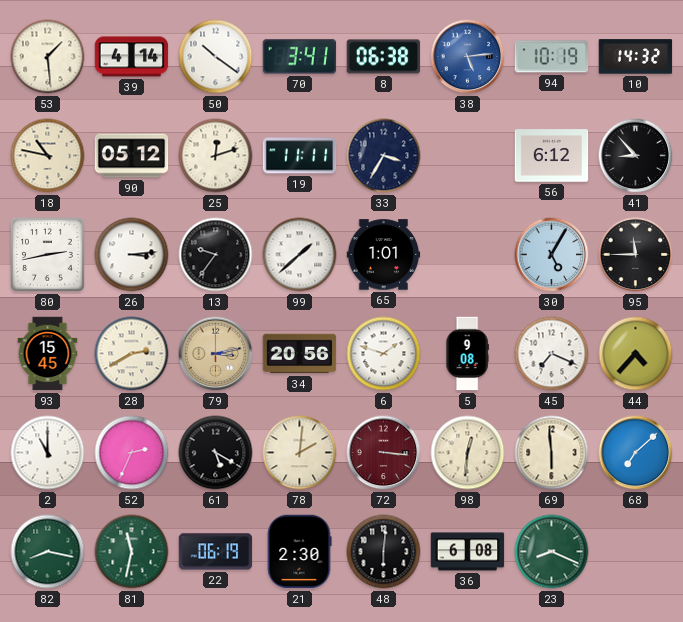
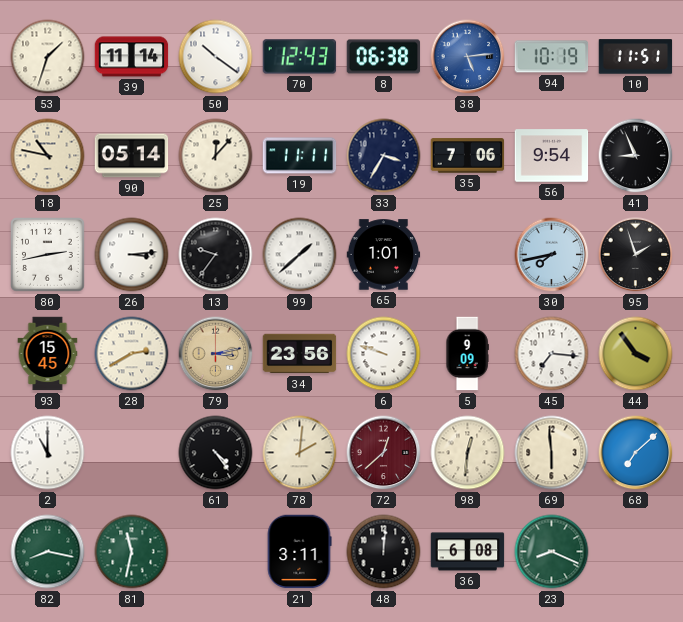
53: 1:29 -> 1:33
39: 4:14 -> 11:14
70: 3:41 -> 12:43
10: 14:32 -> 11:51
90: 05:12 -> 05:14
25: 12:12 -> 12:07
35: none -> 7:06
56: 6:12 -> 9:54
41: 8:53 -> 8:56
30: 5:05 -> 7:43
95: 11:45 -> 1:57
34: 20:56 -> 23:56
6: 1:48 -> 9:48
5: 9:08 -> 9:09
45: 7:19 -> 7:16
44: 4:37 -> 3:54
52: 2:34 -> none
61: 5:20 -> 4:24
72: 3:16 -> 12:38
22: 06:19 -> none
21: 2:30 -> 3:11
48: 6:01 -> 12:01
